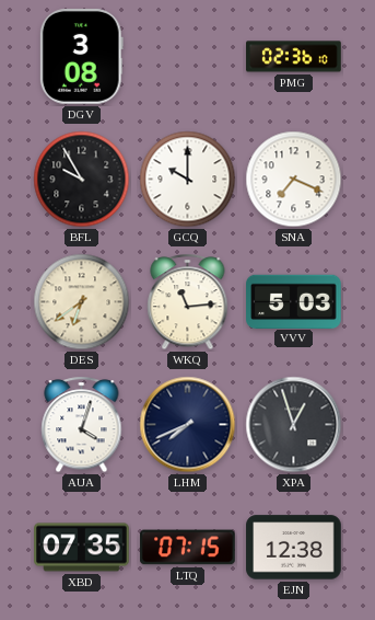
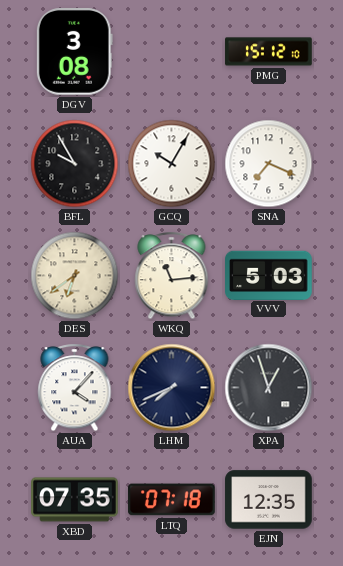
PMG: 02:36 -> 15:12
GCQ: 10:00 -> 10:05
AUA: 4:03 -> 4:07
LTQ: 07:15 -> 07:18
EJN: 12:38 -> 12:35
